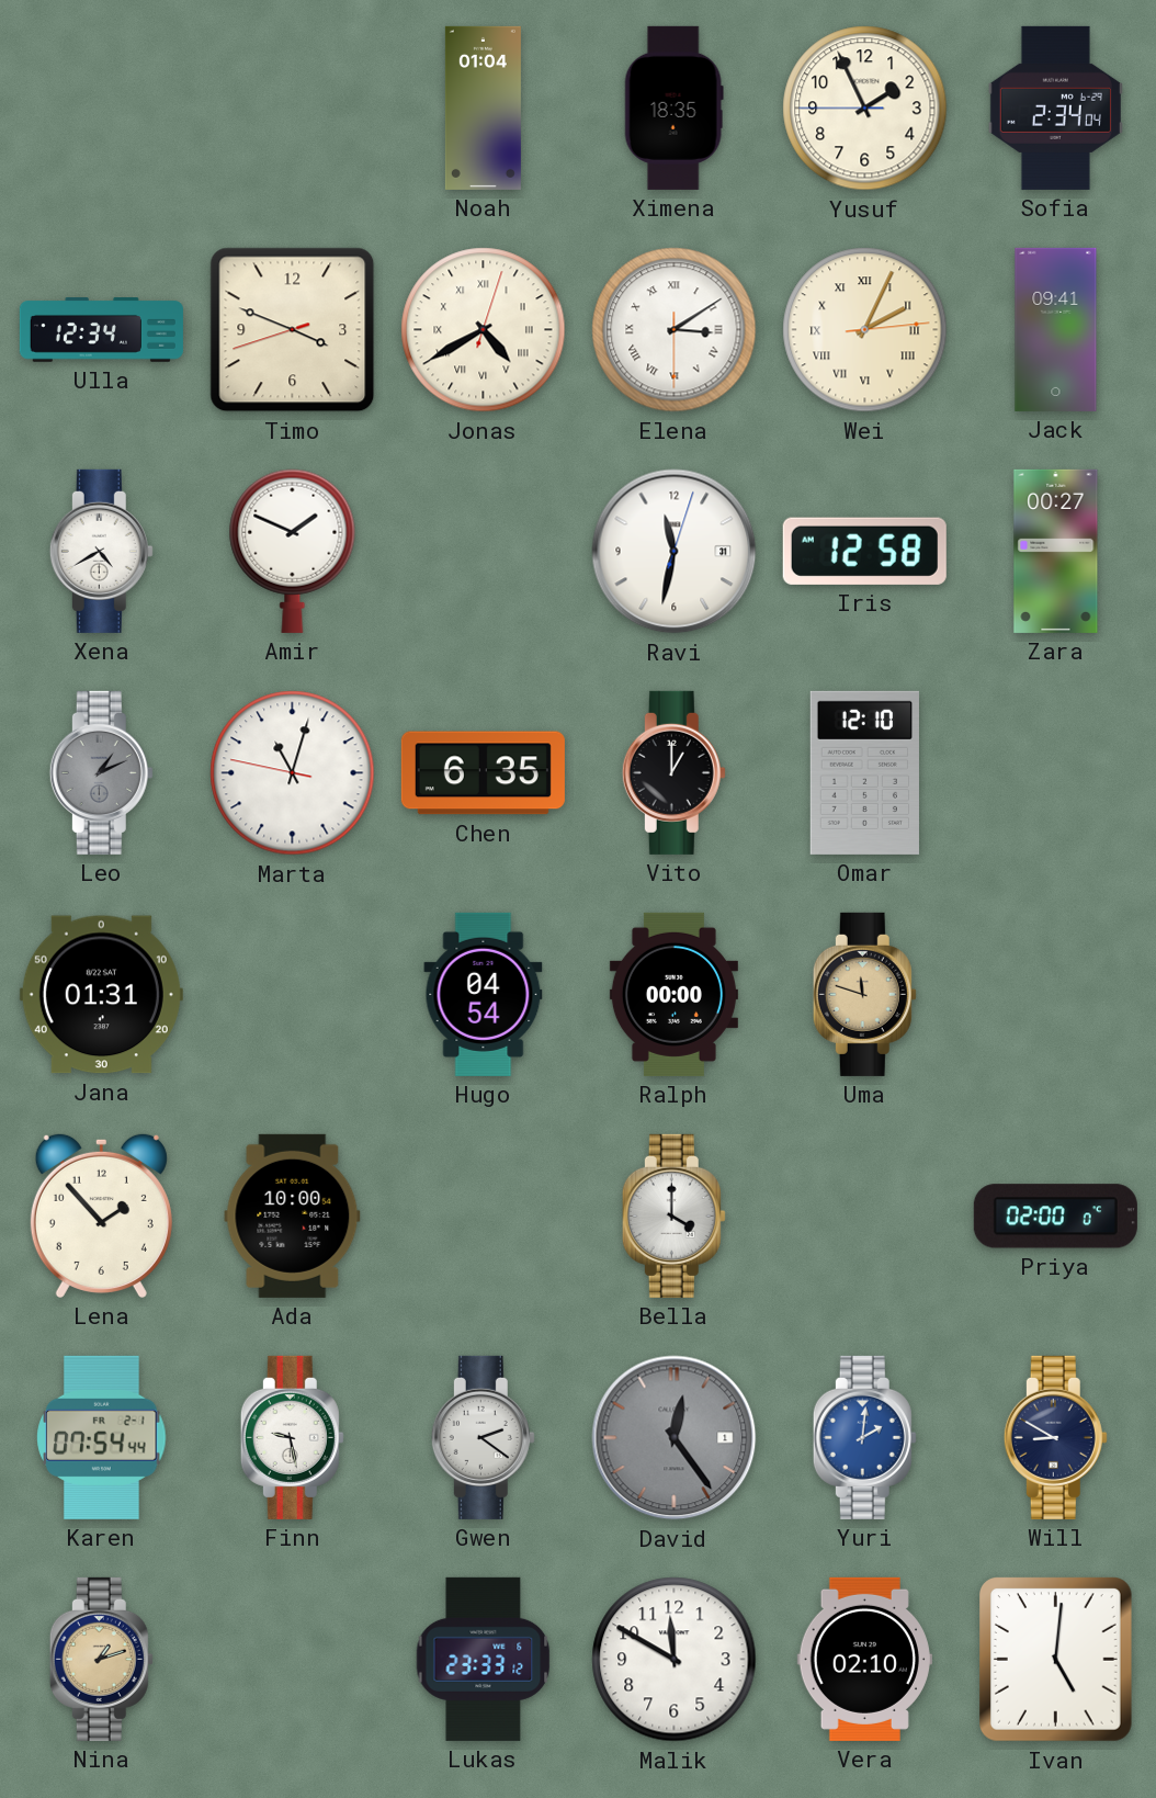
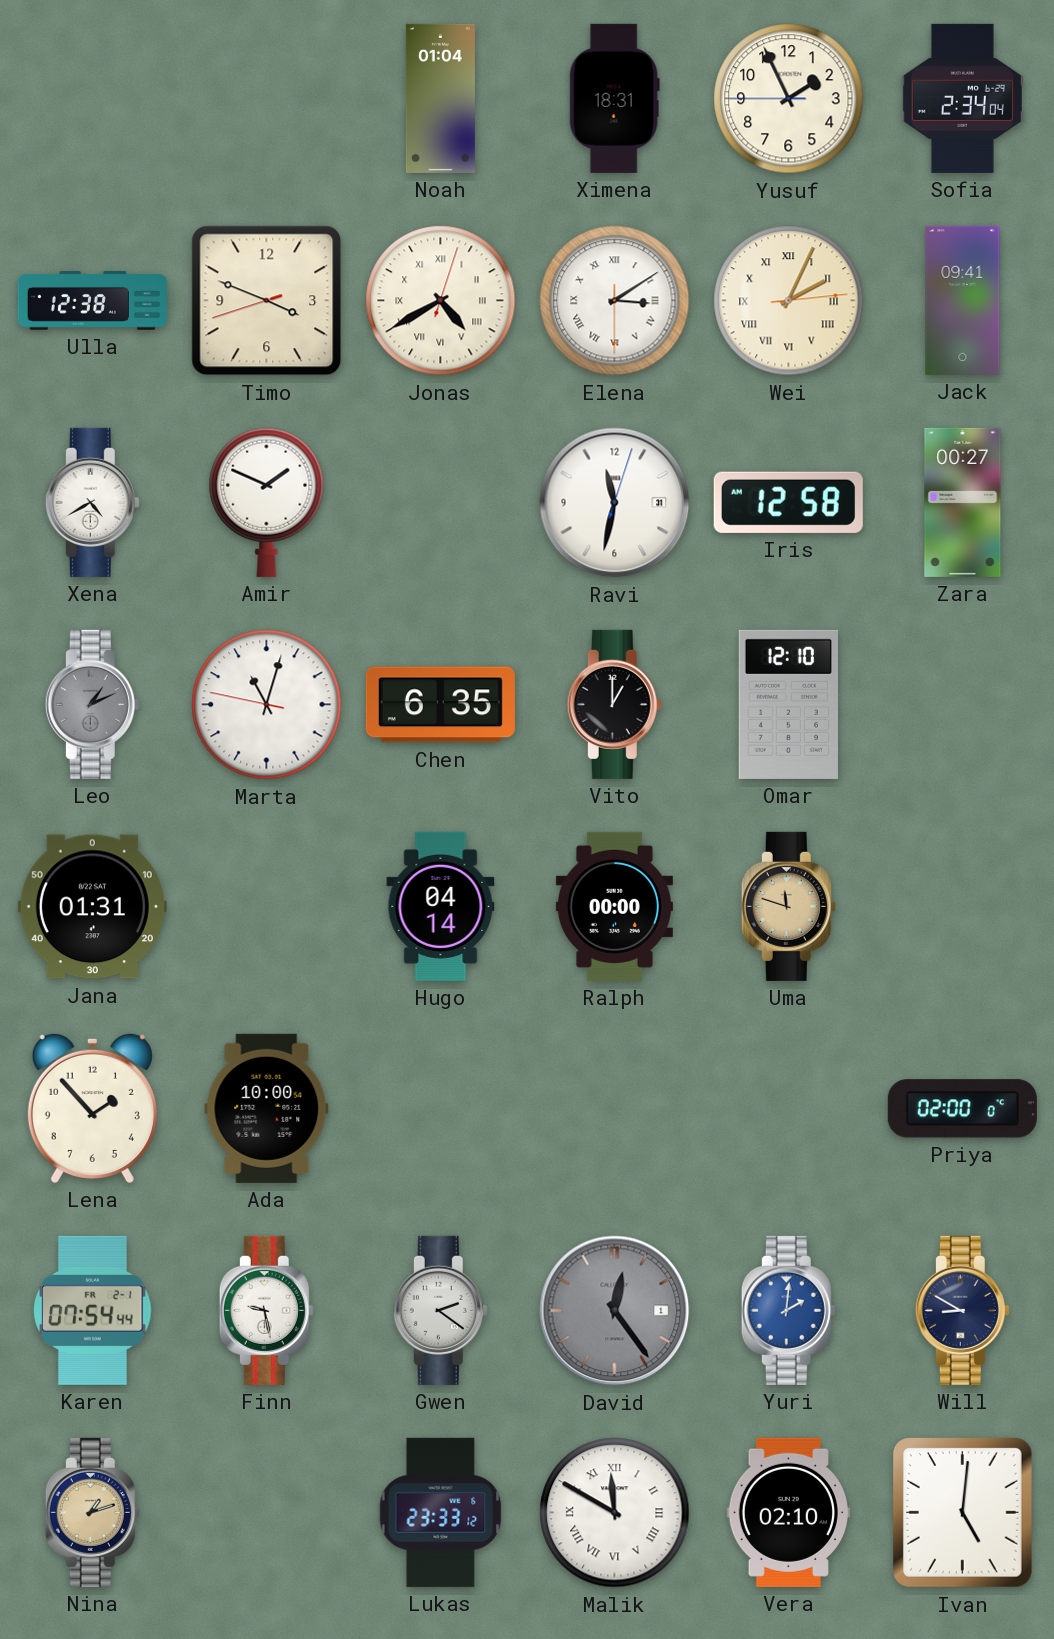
Ximena: 18:35 -> 18:31
Ulla: 12:34 -> 12:38
Hugo: 04:54 -> 04:14
Bella: 4:00 -> none
Malik numerals: Arabic -> Roman
